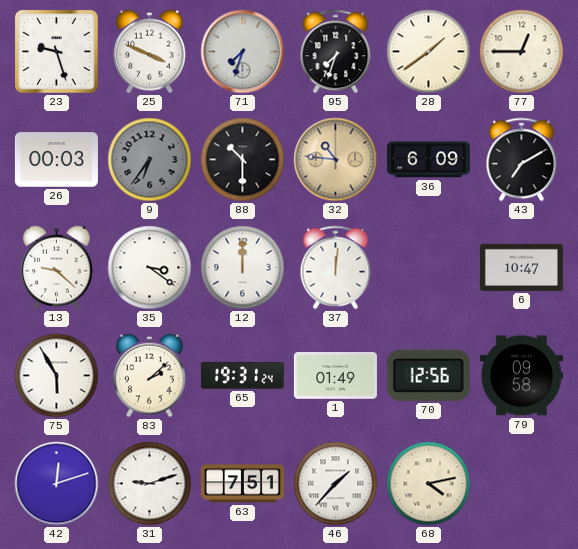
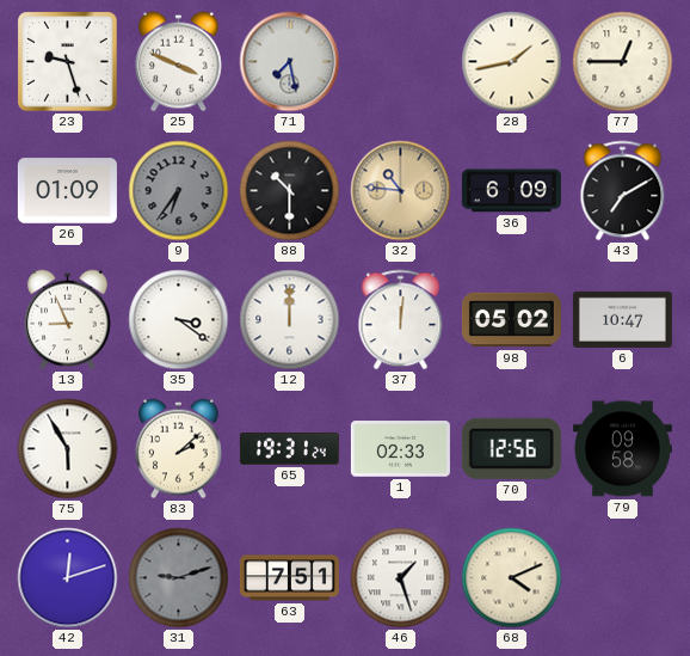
71: 7:33 -> 7:28
95: 7:33 -> none
28: 1:39 -> 1:43
26: 00:03 -> 01:09
13: 9:22 -> 8:56
98: none -> 05:02
1: 01:49 -> 02:33
31 dial: white -> grey
46: 1:37 -> 1:27
68: 4:13 -> 4:11
